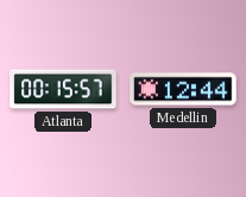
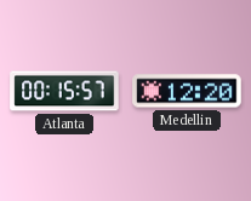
Medellin: 12:44 -> 12:20
